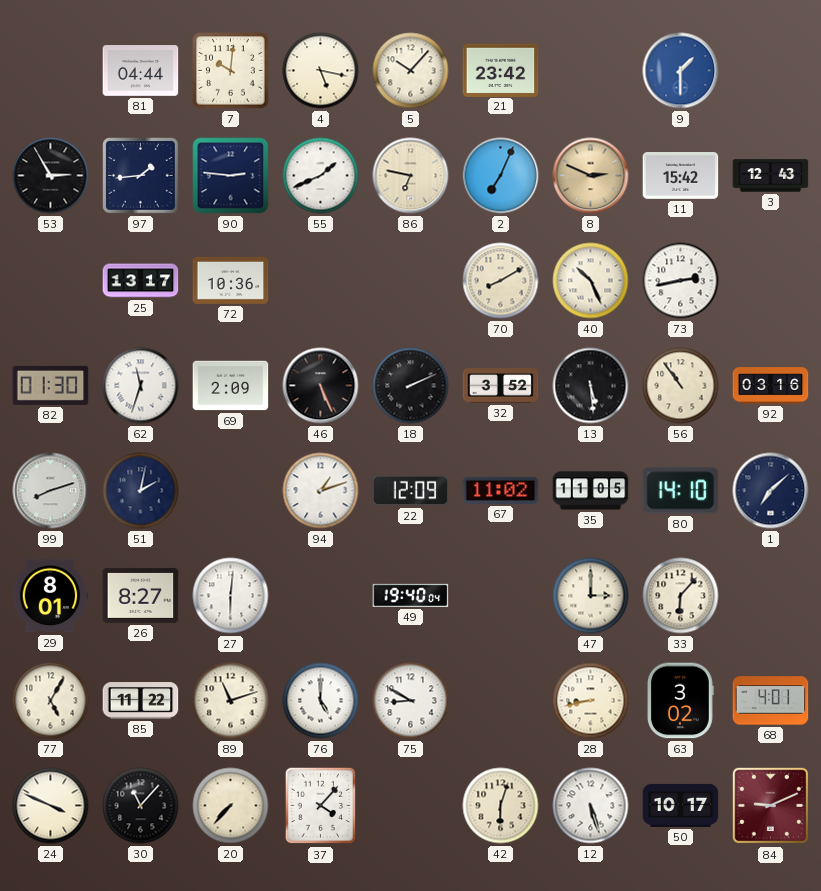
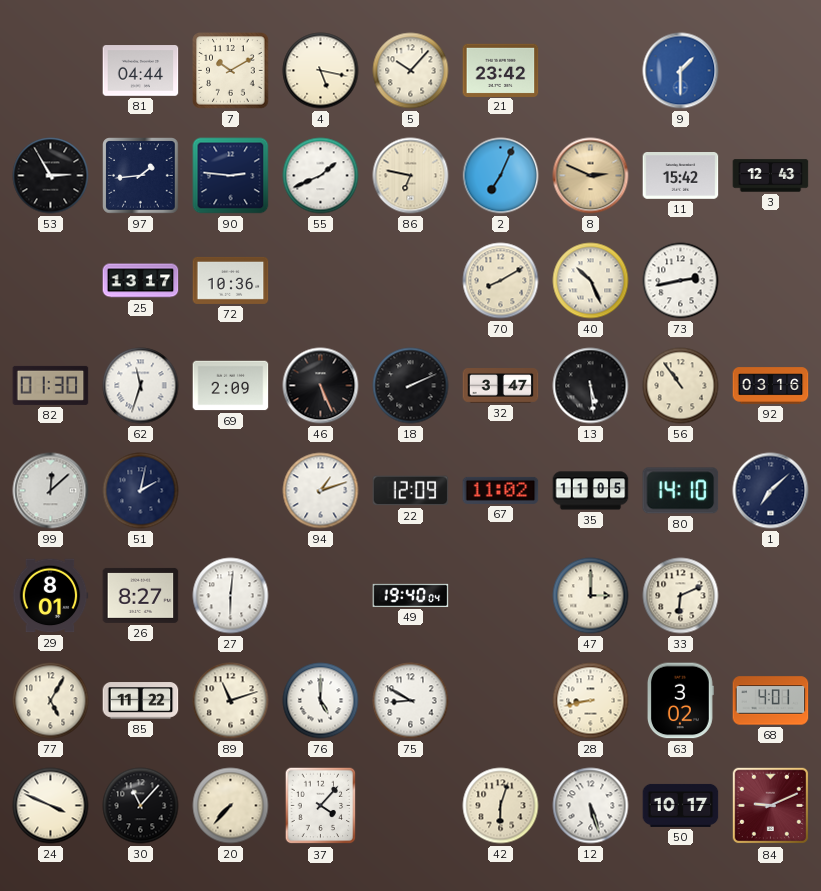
7: 10:01 -> 10:10
32: 3:52 -> 3:47
99: 8:12 -> 12:08
33: 6:07 -> 6:11
